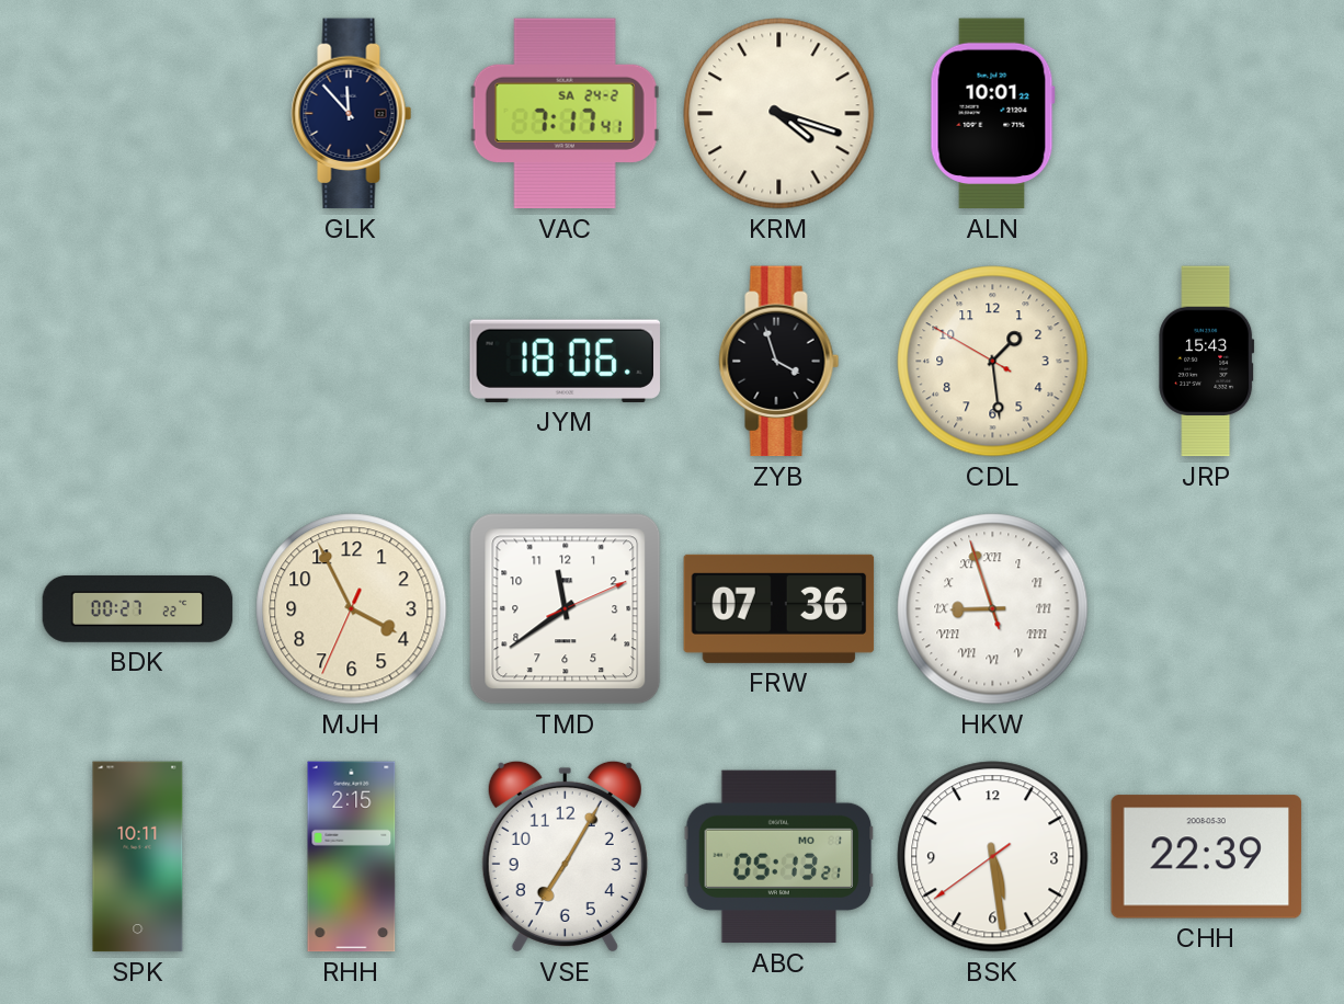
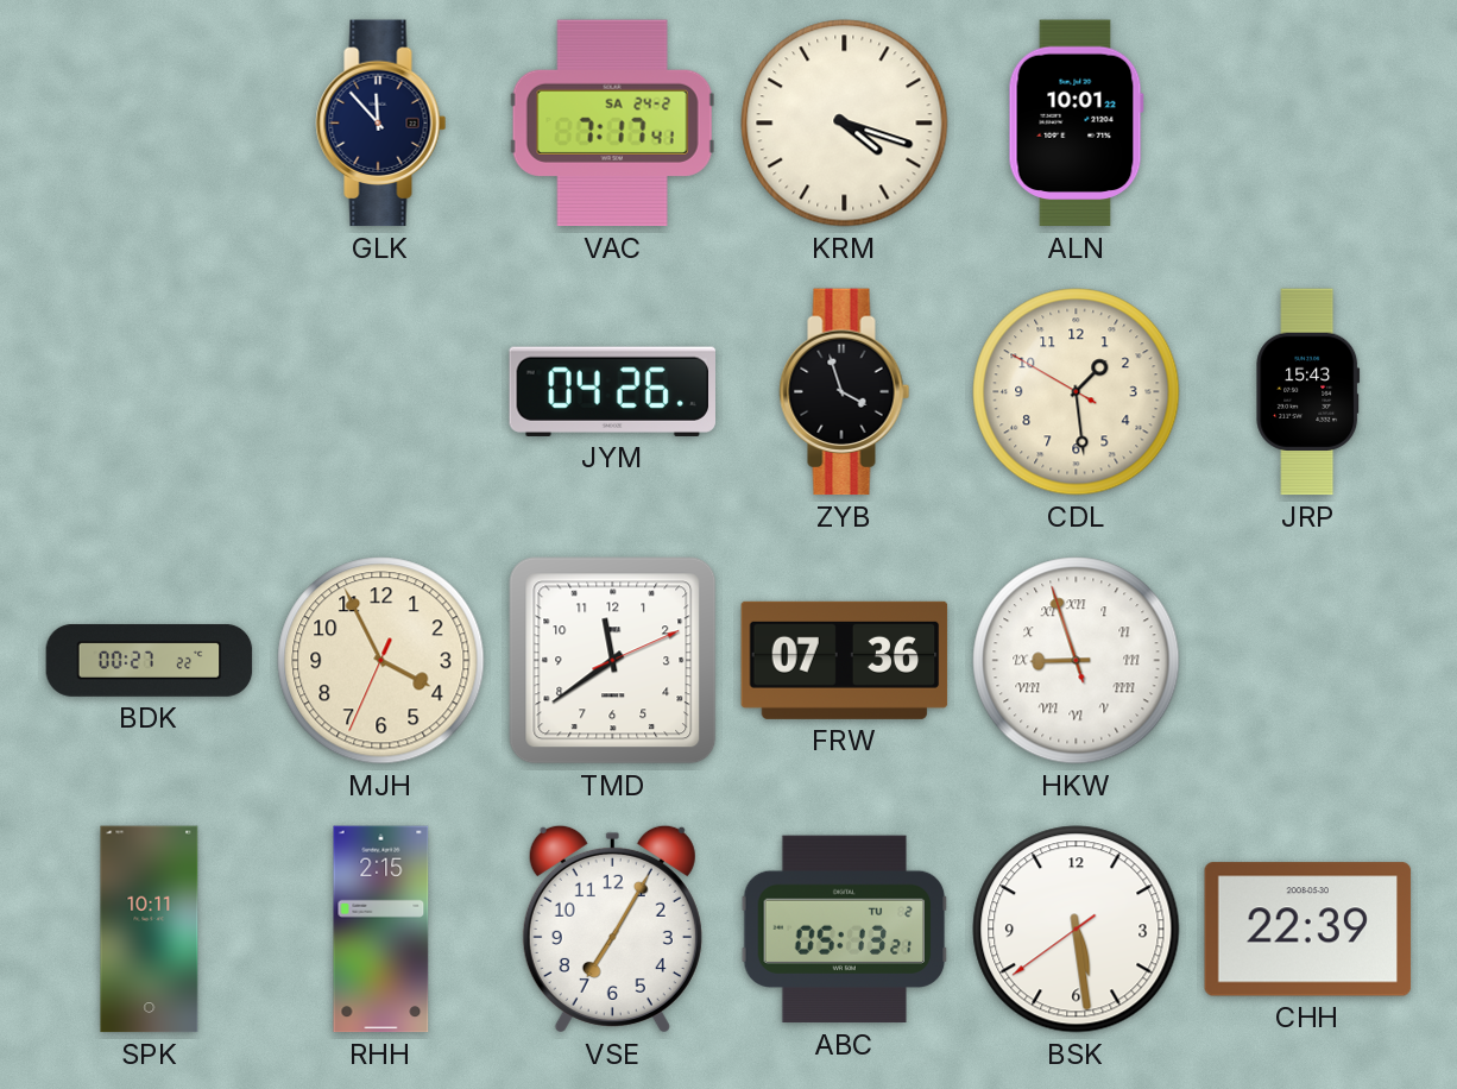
JYM: 18:06 -> 04:26
ABC date: MO 1 -> TU 2
